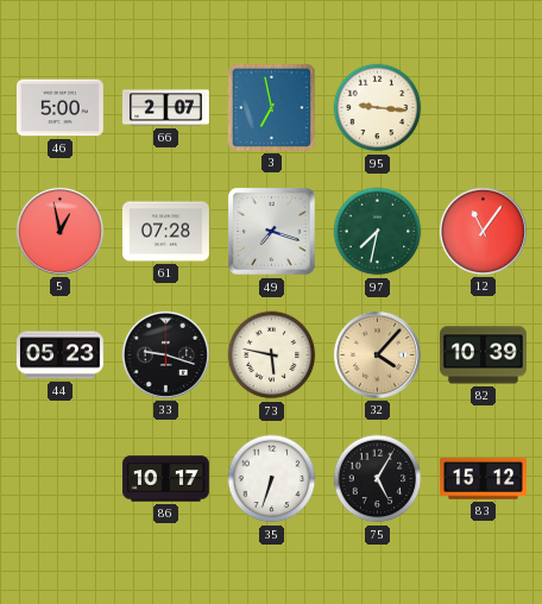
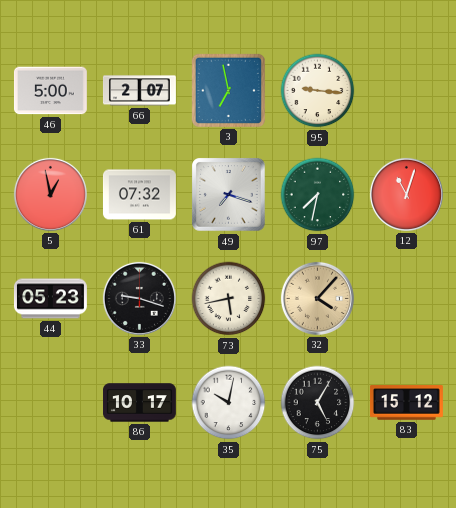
61: 07:28 -> 07:32
12: 11:06 -> 11:03
73: 5:47 -> 5:43
82: 10:39 -> none
35: 6:33 -> 10:02
